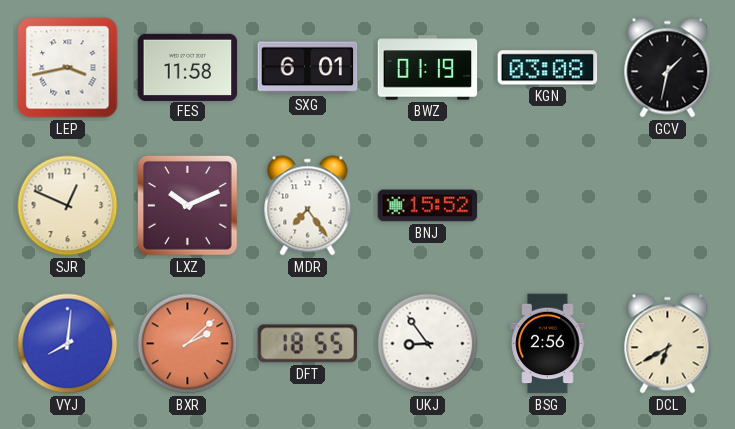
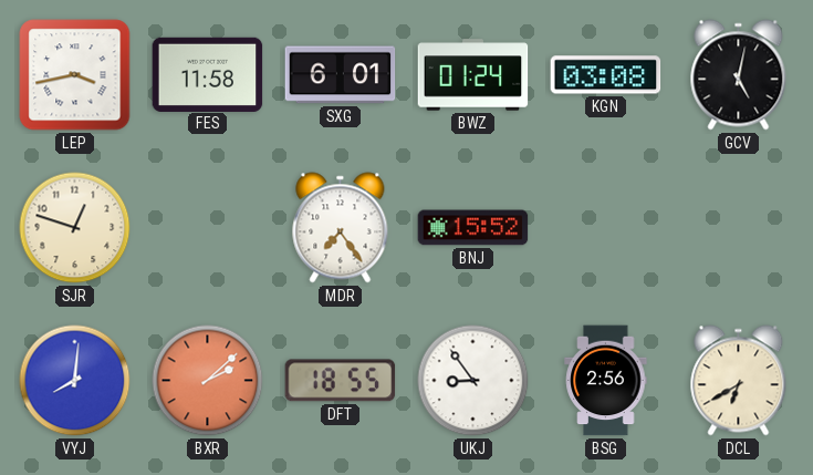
BWZ: 01:19 -> 01:24
GCV: 1:32 -> 5:02
SJR: 12:49 -> 12:48
LXZ: 10:11 -> none
